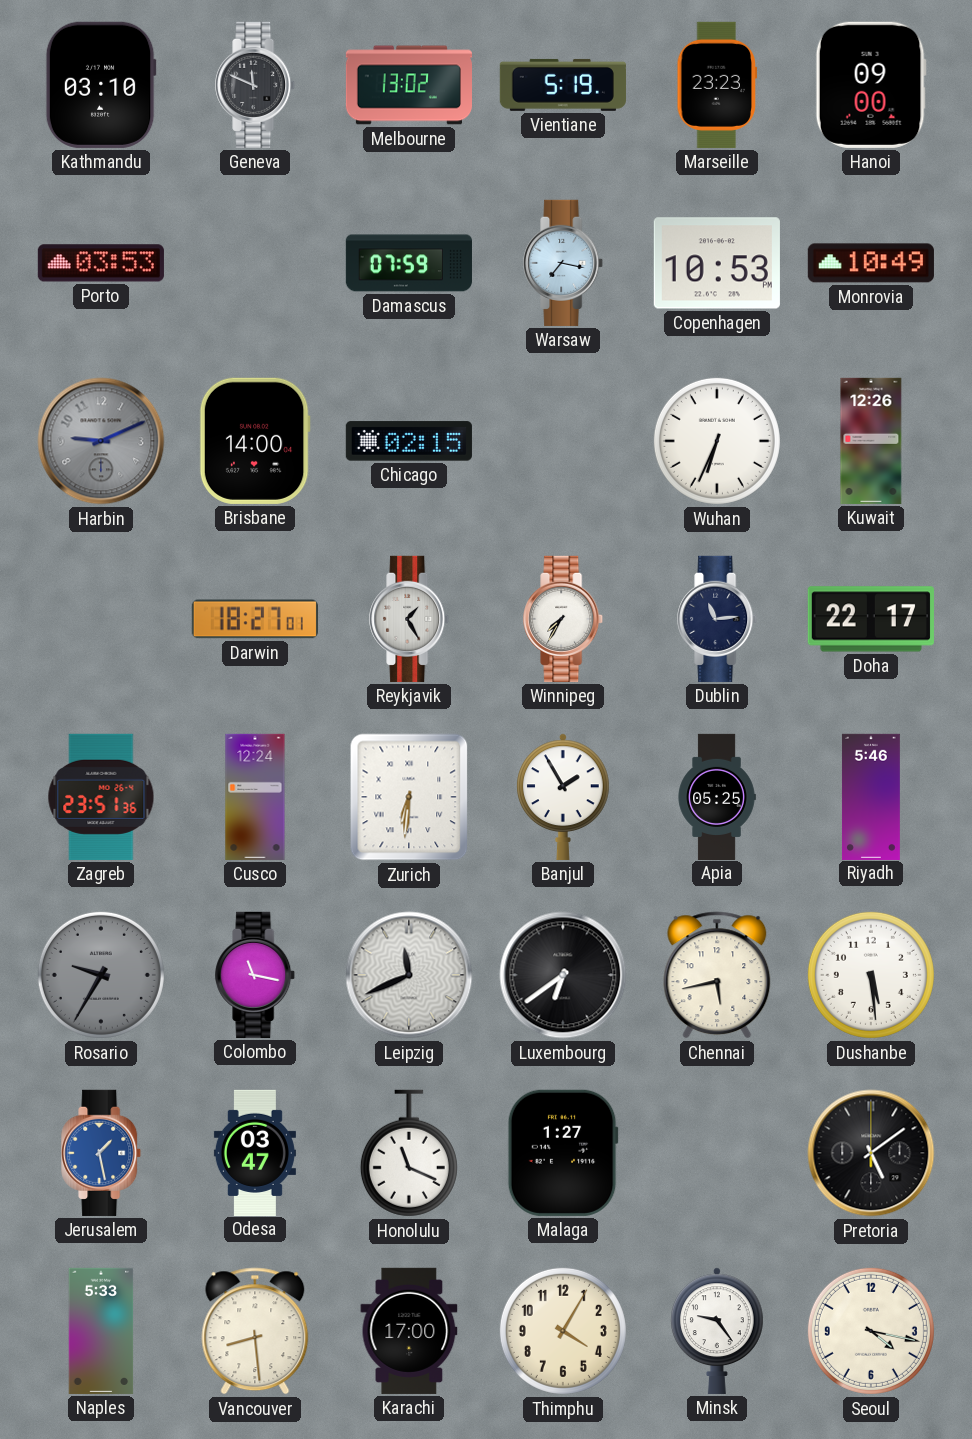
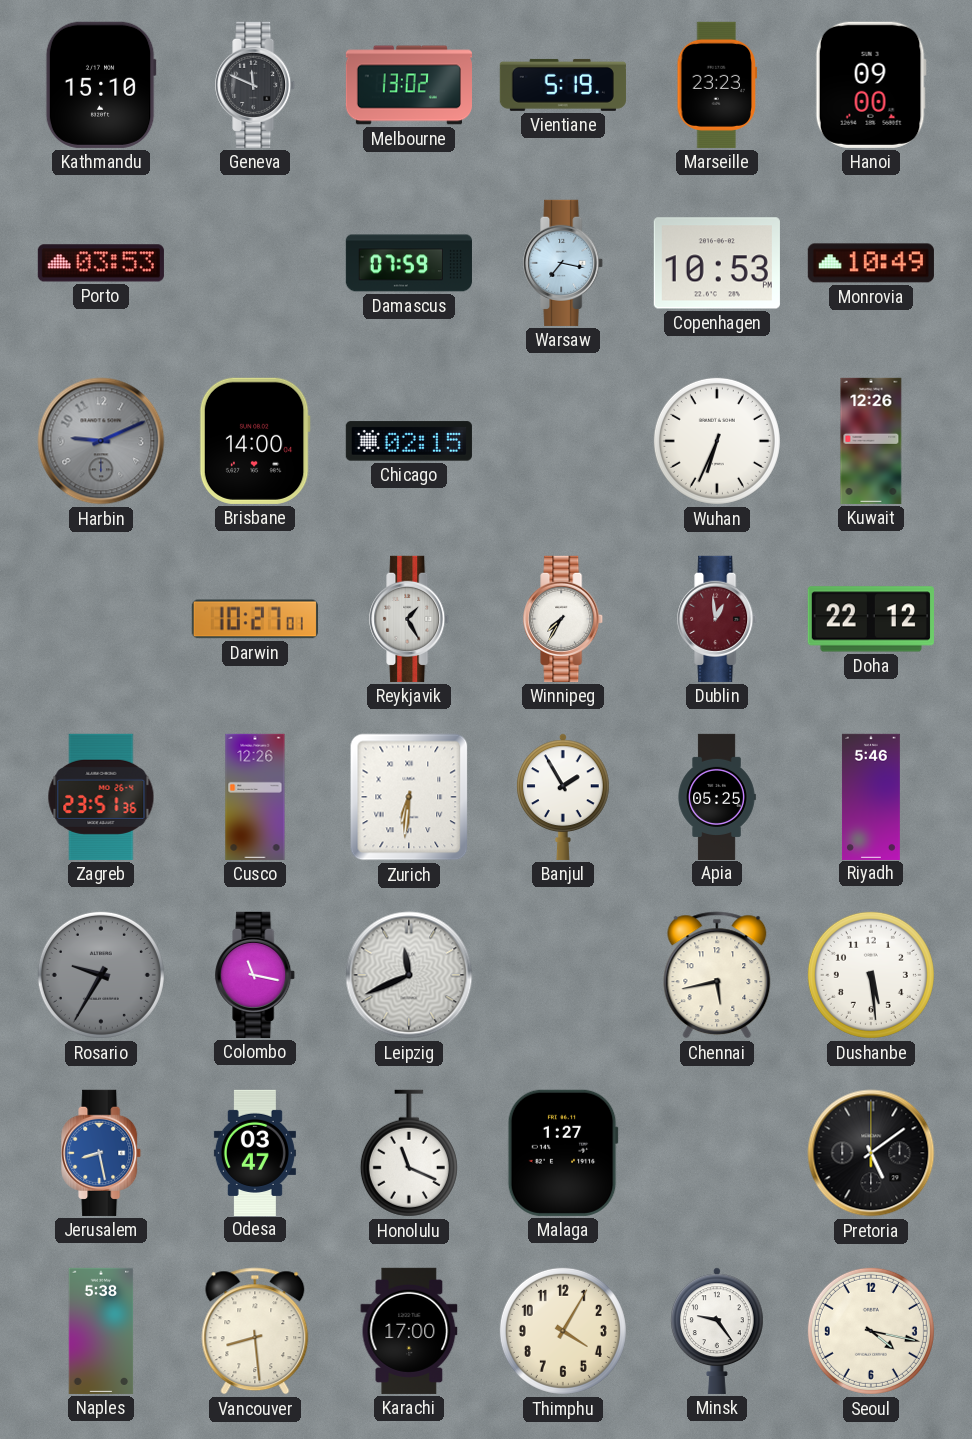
Kathmandu: 03:10 -> 15:10
Darwin: 18:27 -> 10:27
Dublin: 11:14 -> 12:59
Dublin dial: navy -> burgundy
Doha: 22:17 -> 22:12
Cusco: 12:24 -> 12:26
Luxembourg: 6:39 -> none
Jerusalem: 1:28 -> 8:28
Naples: 5:33 -> 5:38
